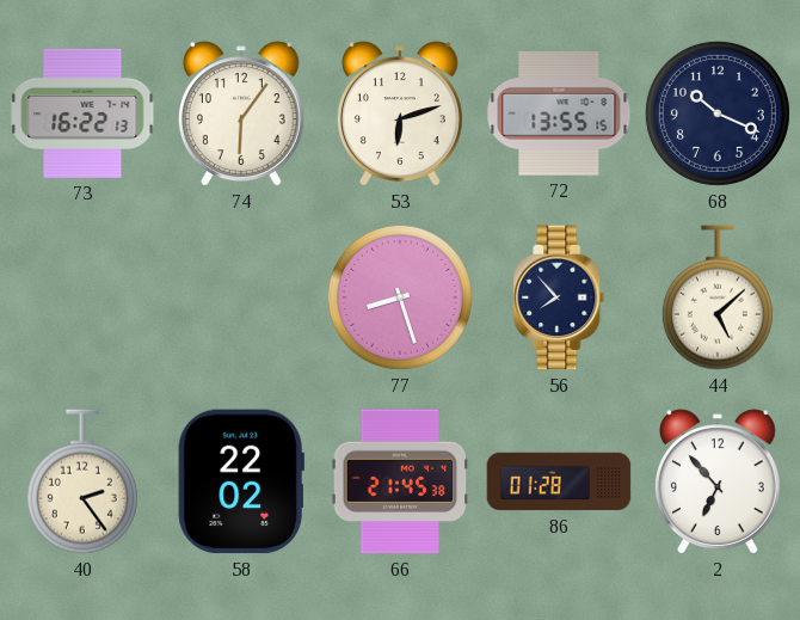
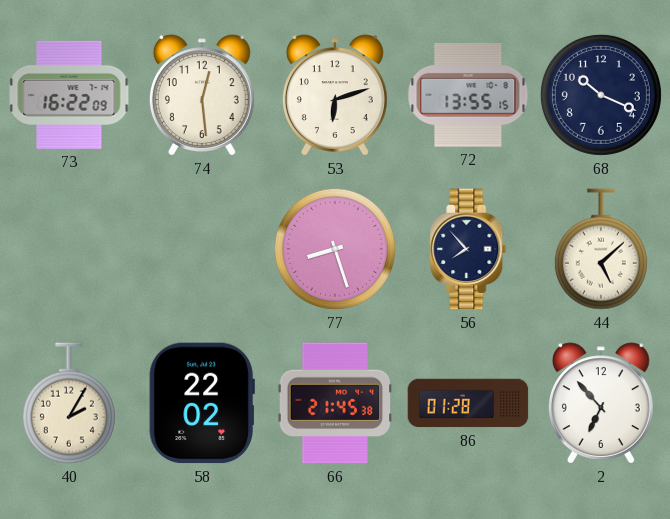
73: 16:22:13 -> 16:22:09
74: 6:06 -> 12:29
40: 2:24 -> 2:05
